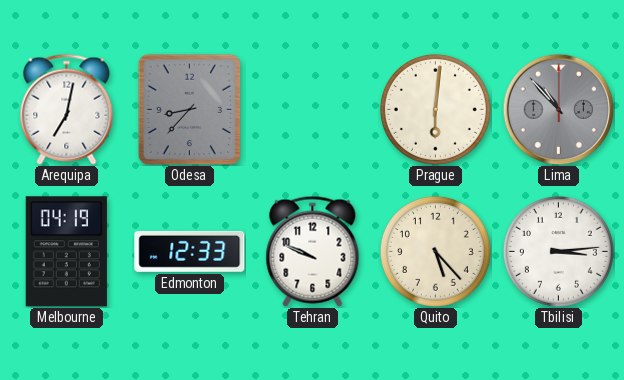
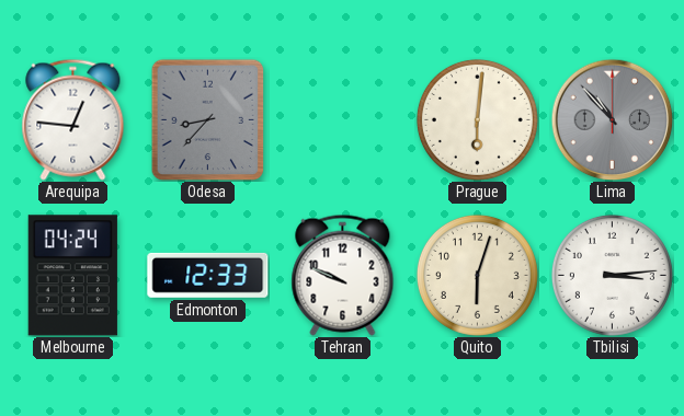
Arequipa: 7:02 -> 12:46
Melbourne: 04:19 -> 04:24
Quito: 5:23 -> 6:03
